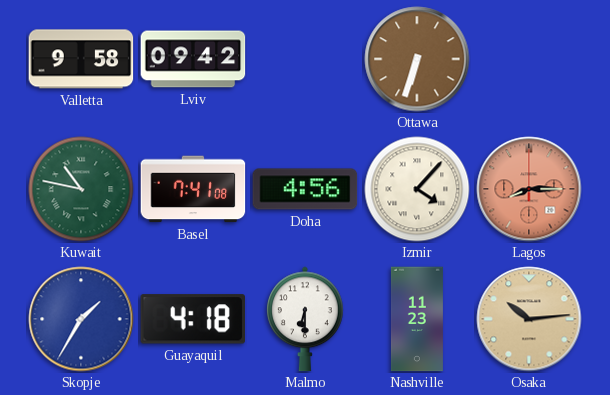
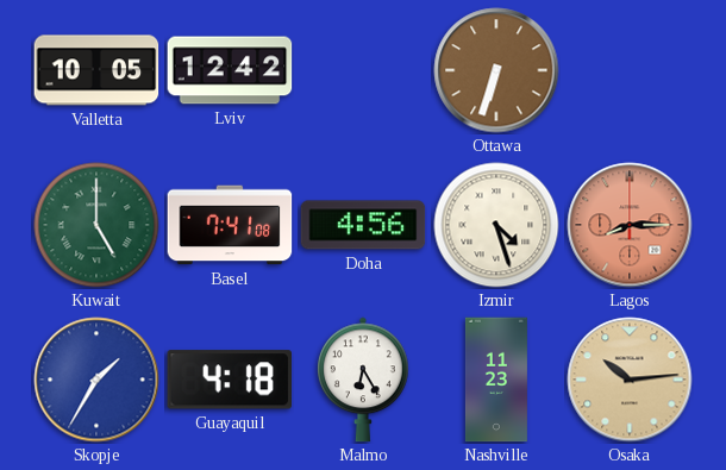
Valletta: 9:58 -> 10:05
Lviv: 09:42 -> 12:42
Kuwait: 10:47 -> 5:00
Izmir: 4:07 -> 4:27
Malmo: 6:30 -> 6:25
